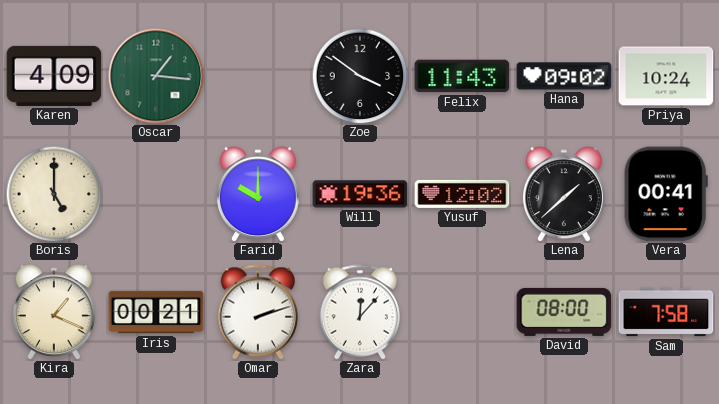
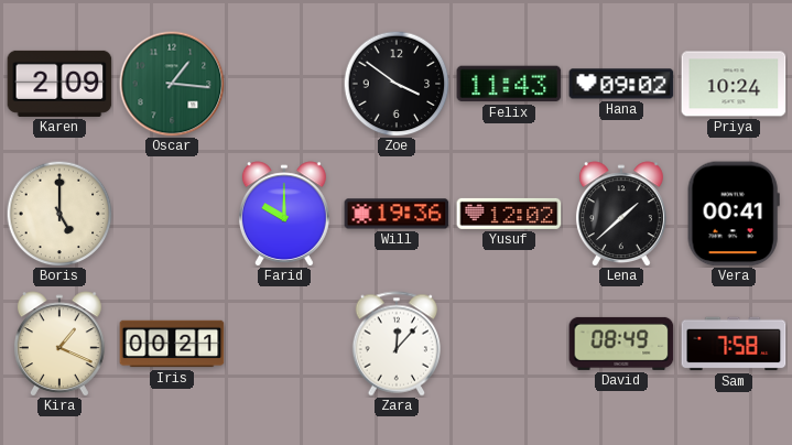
Karen: 4:09 -> 2:09
Omar: 2:12 -> none
David: 08:00 -> 08:49
